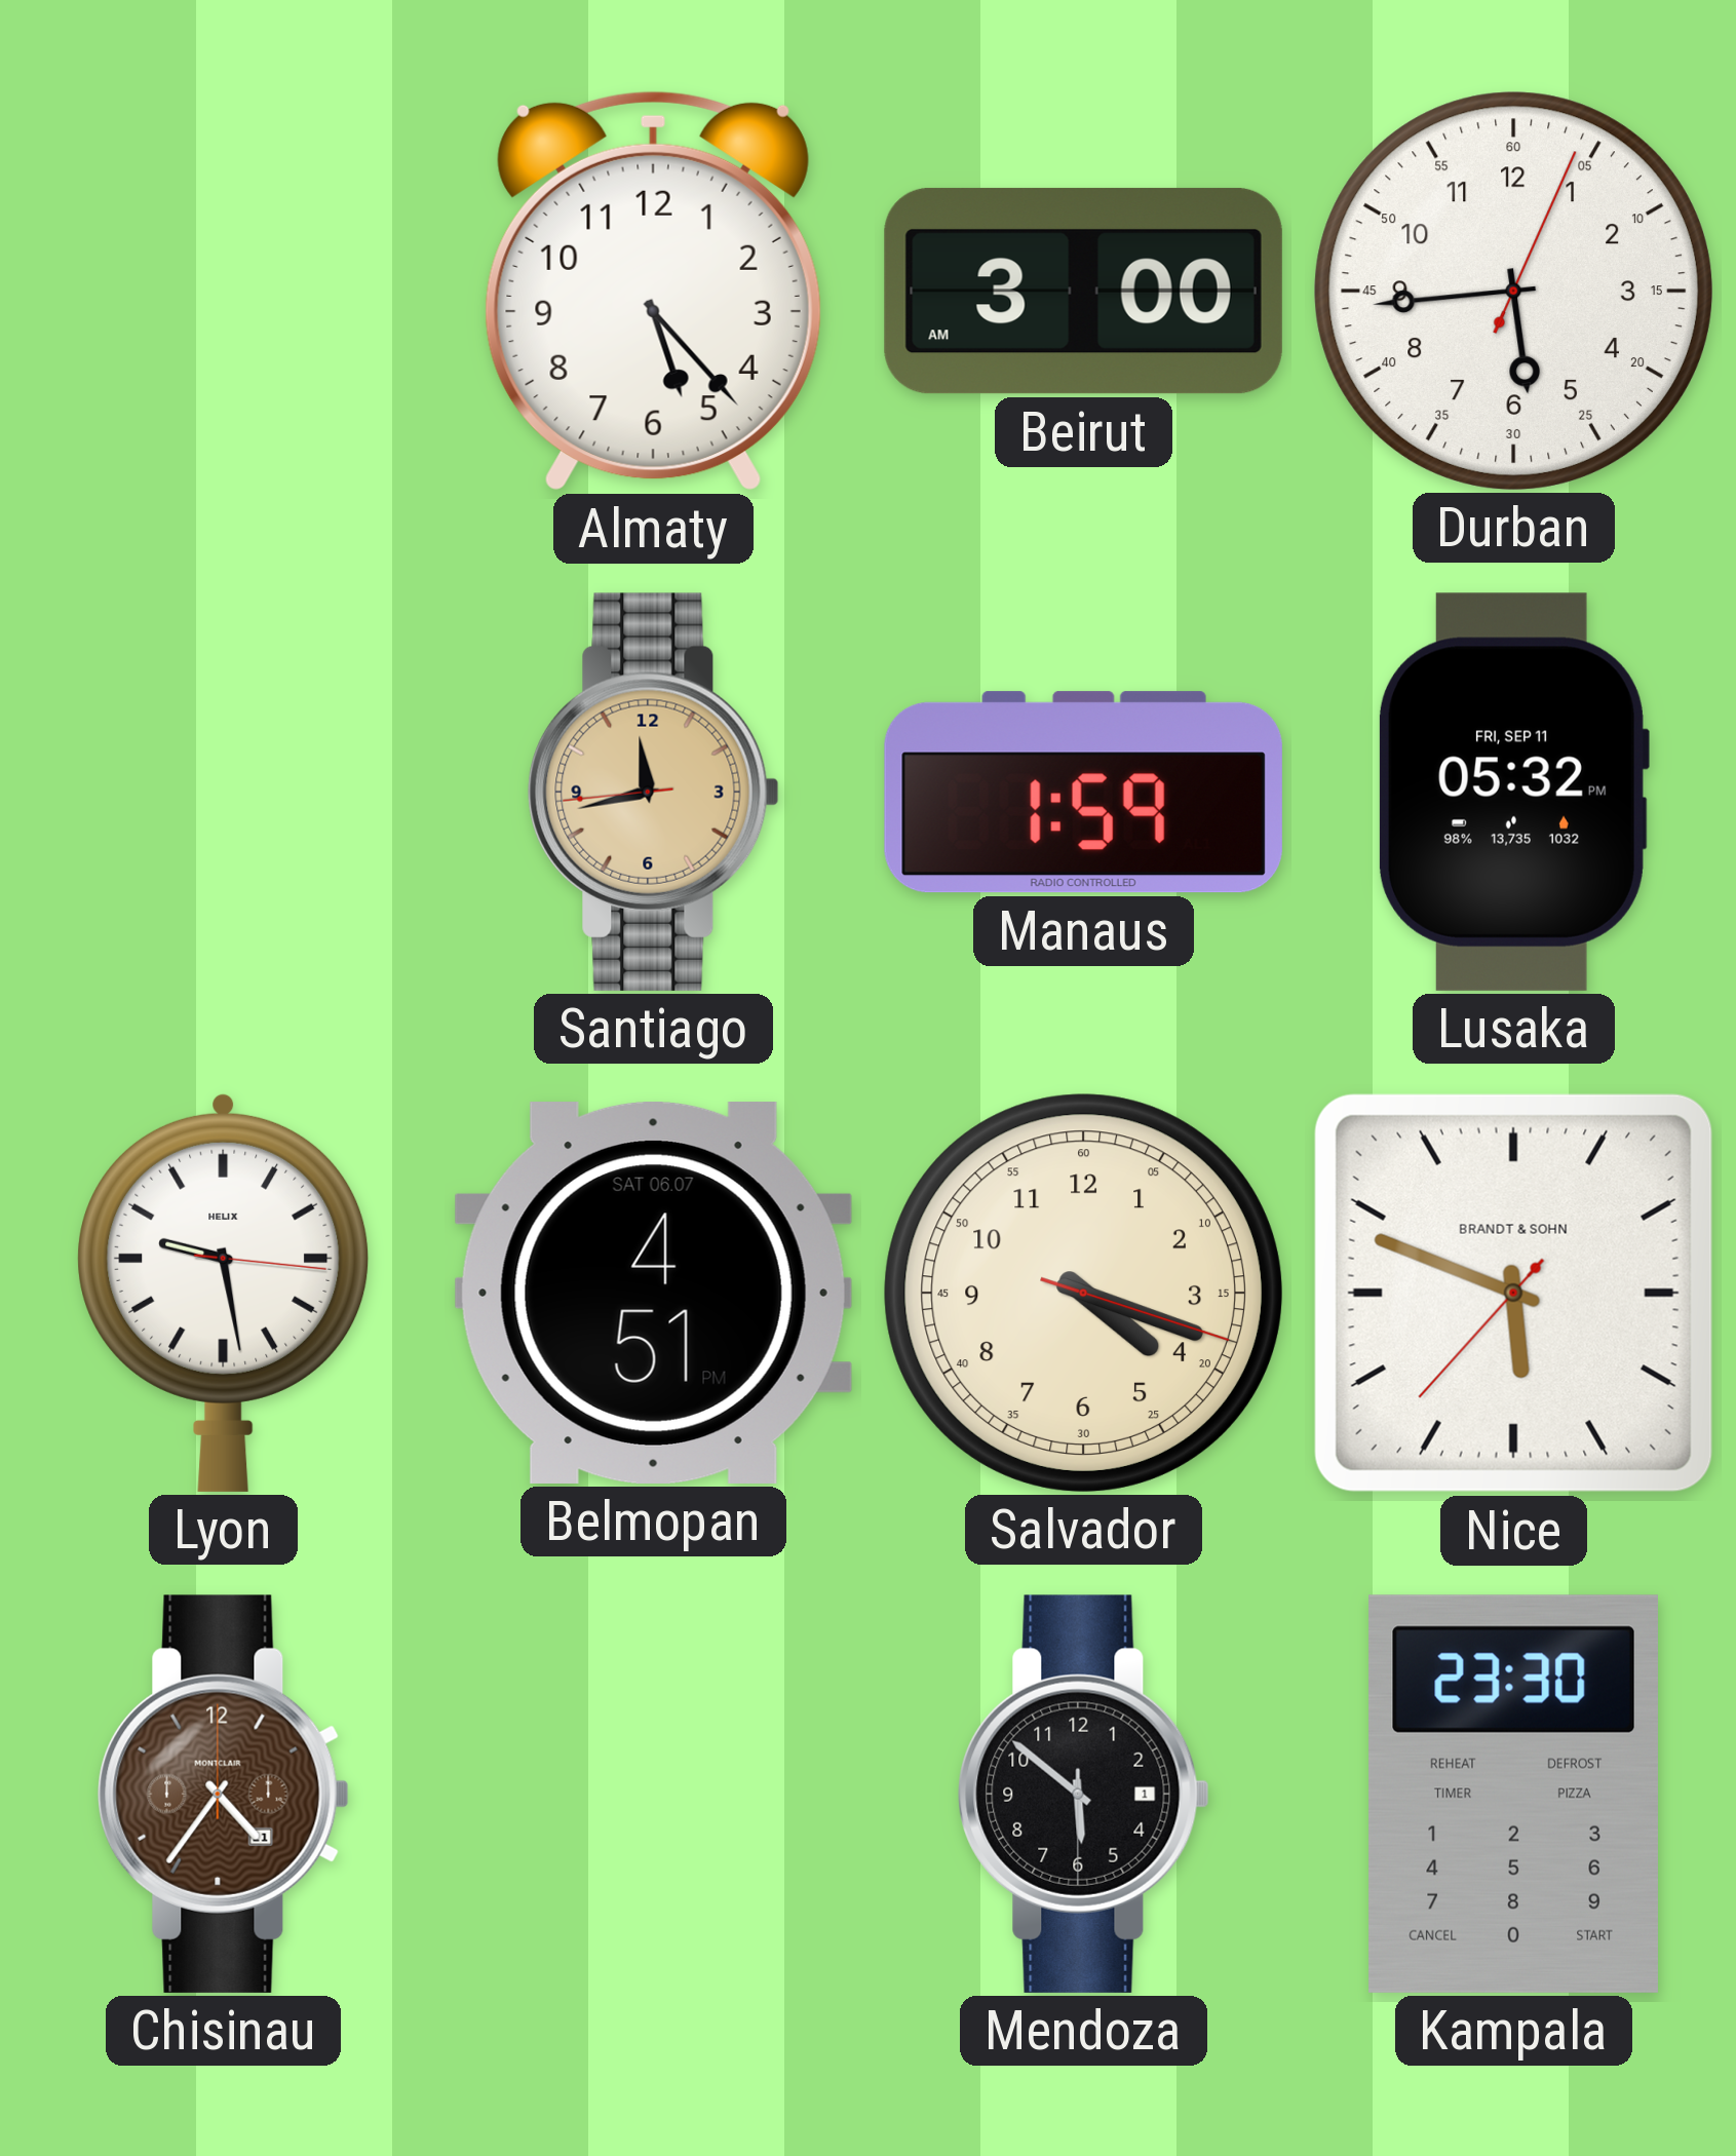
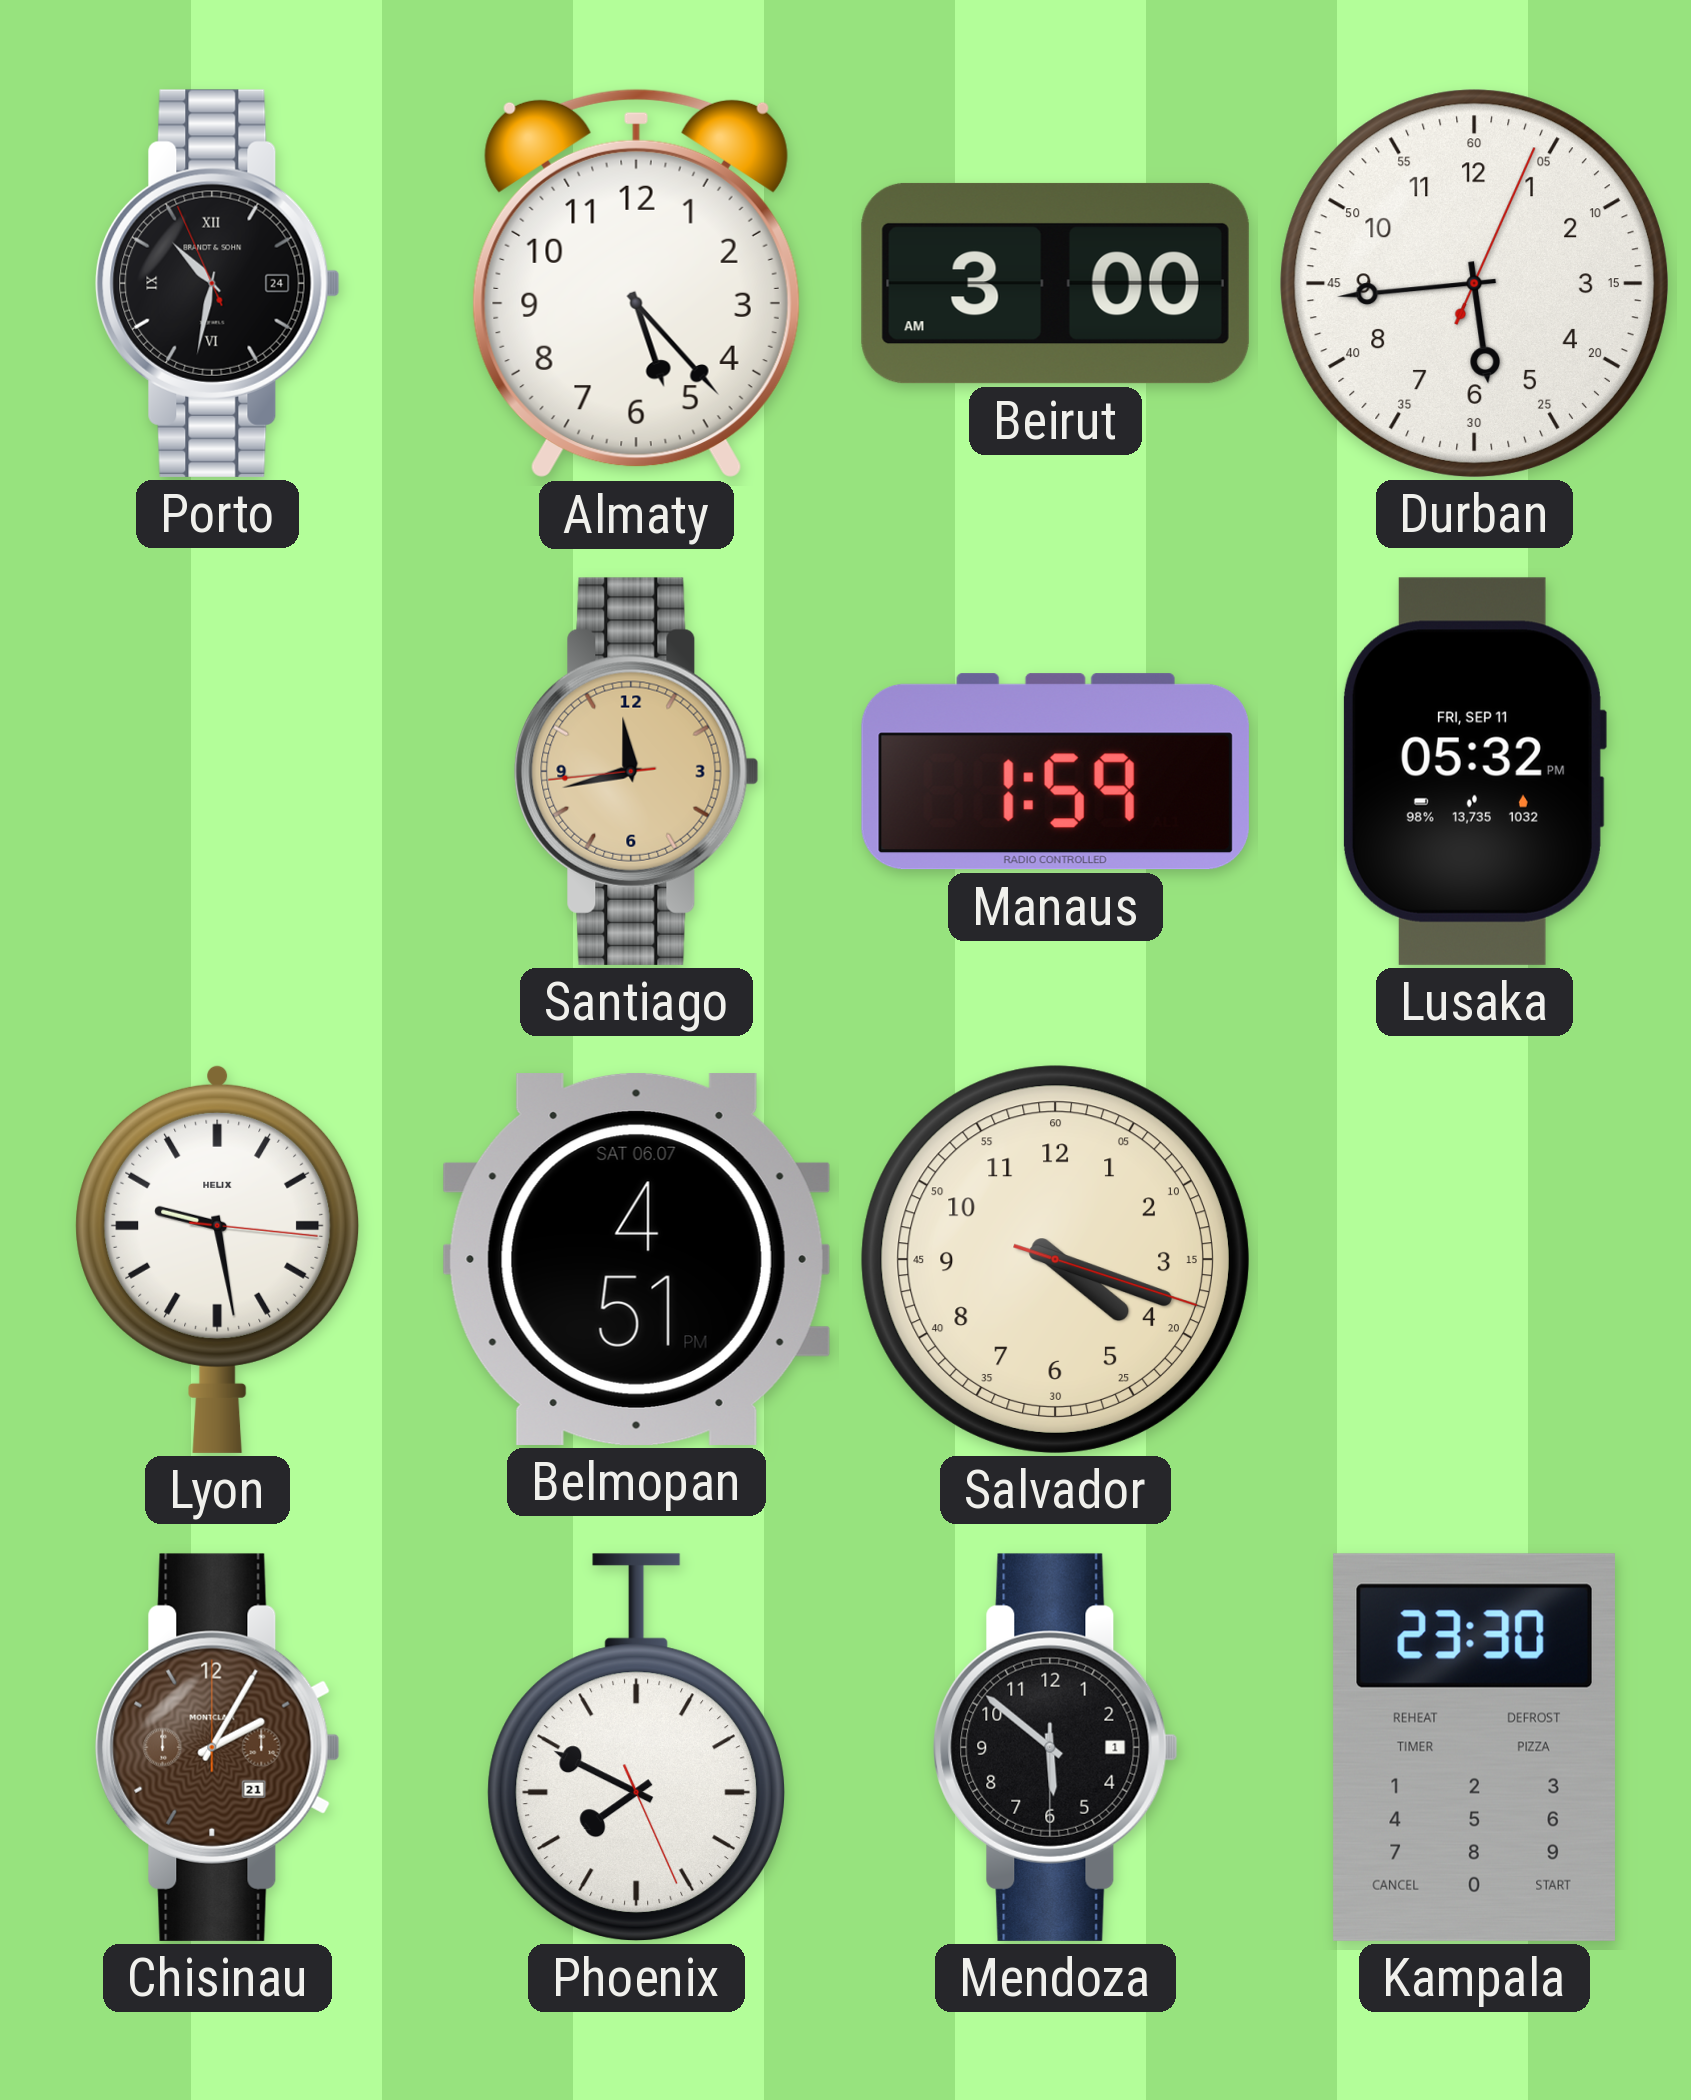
Porto: none -> 10:31
Nice: 5:48 -> none
Chisinau: 4:36 -> 2:05
Phoenix: none -> 7:49
